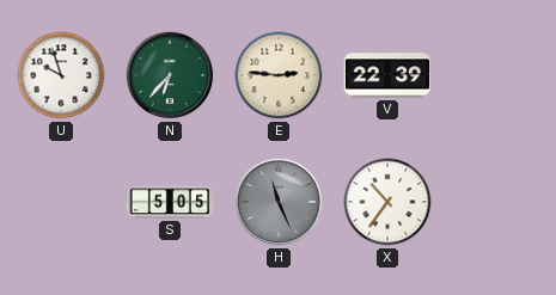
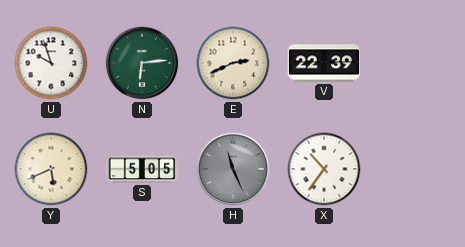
N: 6:37 -> 6:14
E: 2:46 -> 2:41
Y: none -> 5:41
